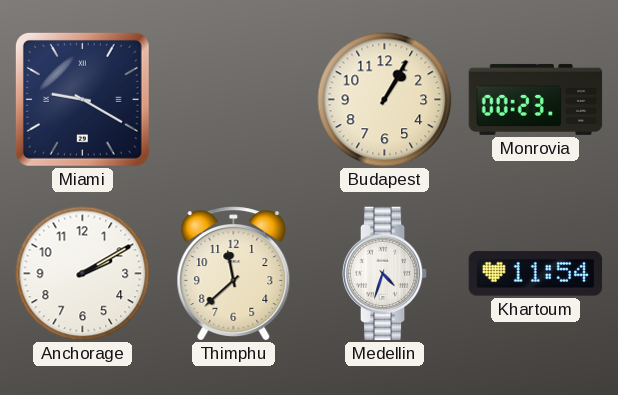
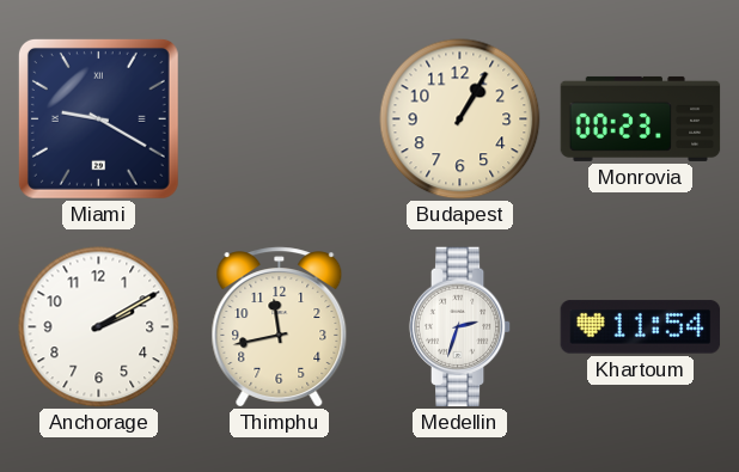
Thimphu: 11:38 -> 11:43
Medellin: 4:33 -> 2:33
